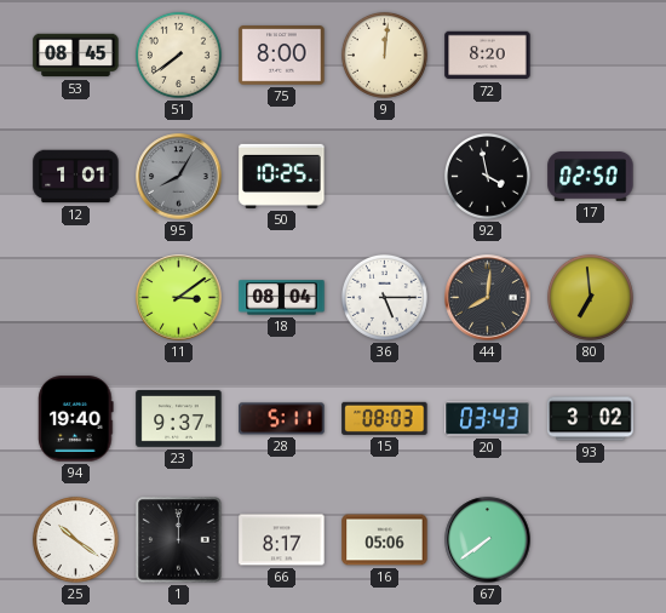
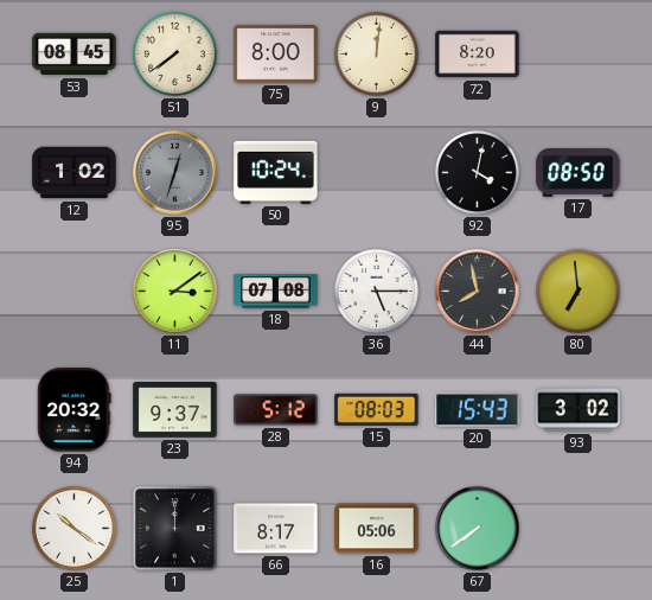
12: 1:01 -> 1:02
95: 8:05 -> 12:33
50: 10:25 -> 10:24
92: 3:58 -> 4:02
17: 02:50 -> 08:50
18: 08:04 -> 07:08
44: 8:01 -> 7:58
94: 19:40 -> 20:32
28: 5:11 -> 5:12
20: 03:43 -> 15:43
